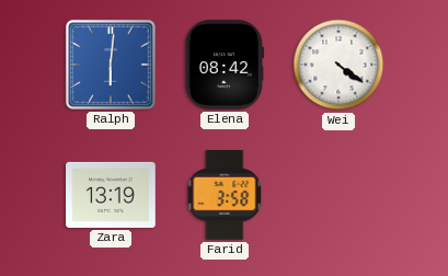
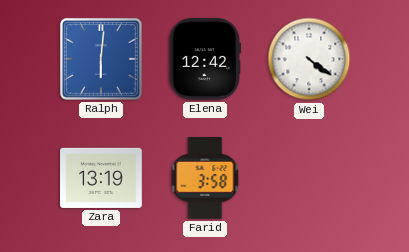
Elena: 08:42 -> 12:42
